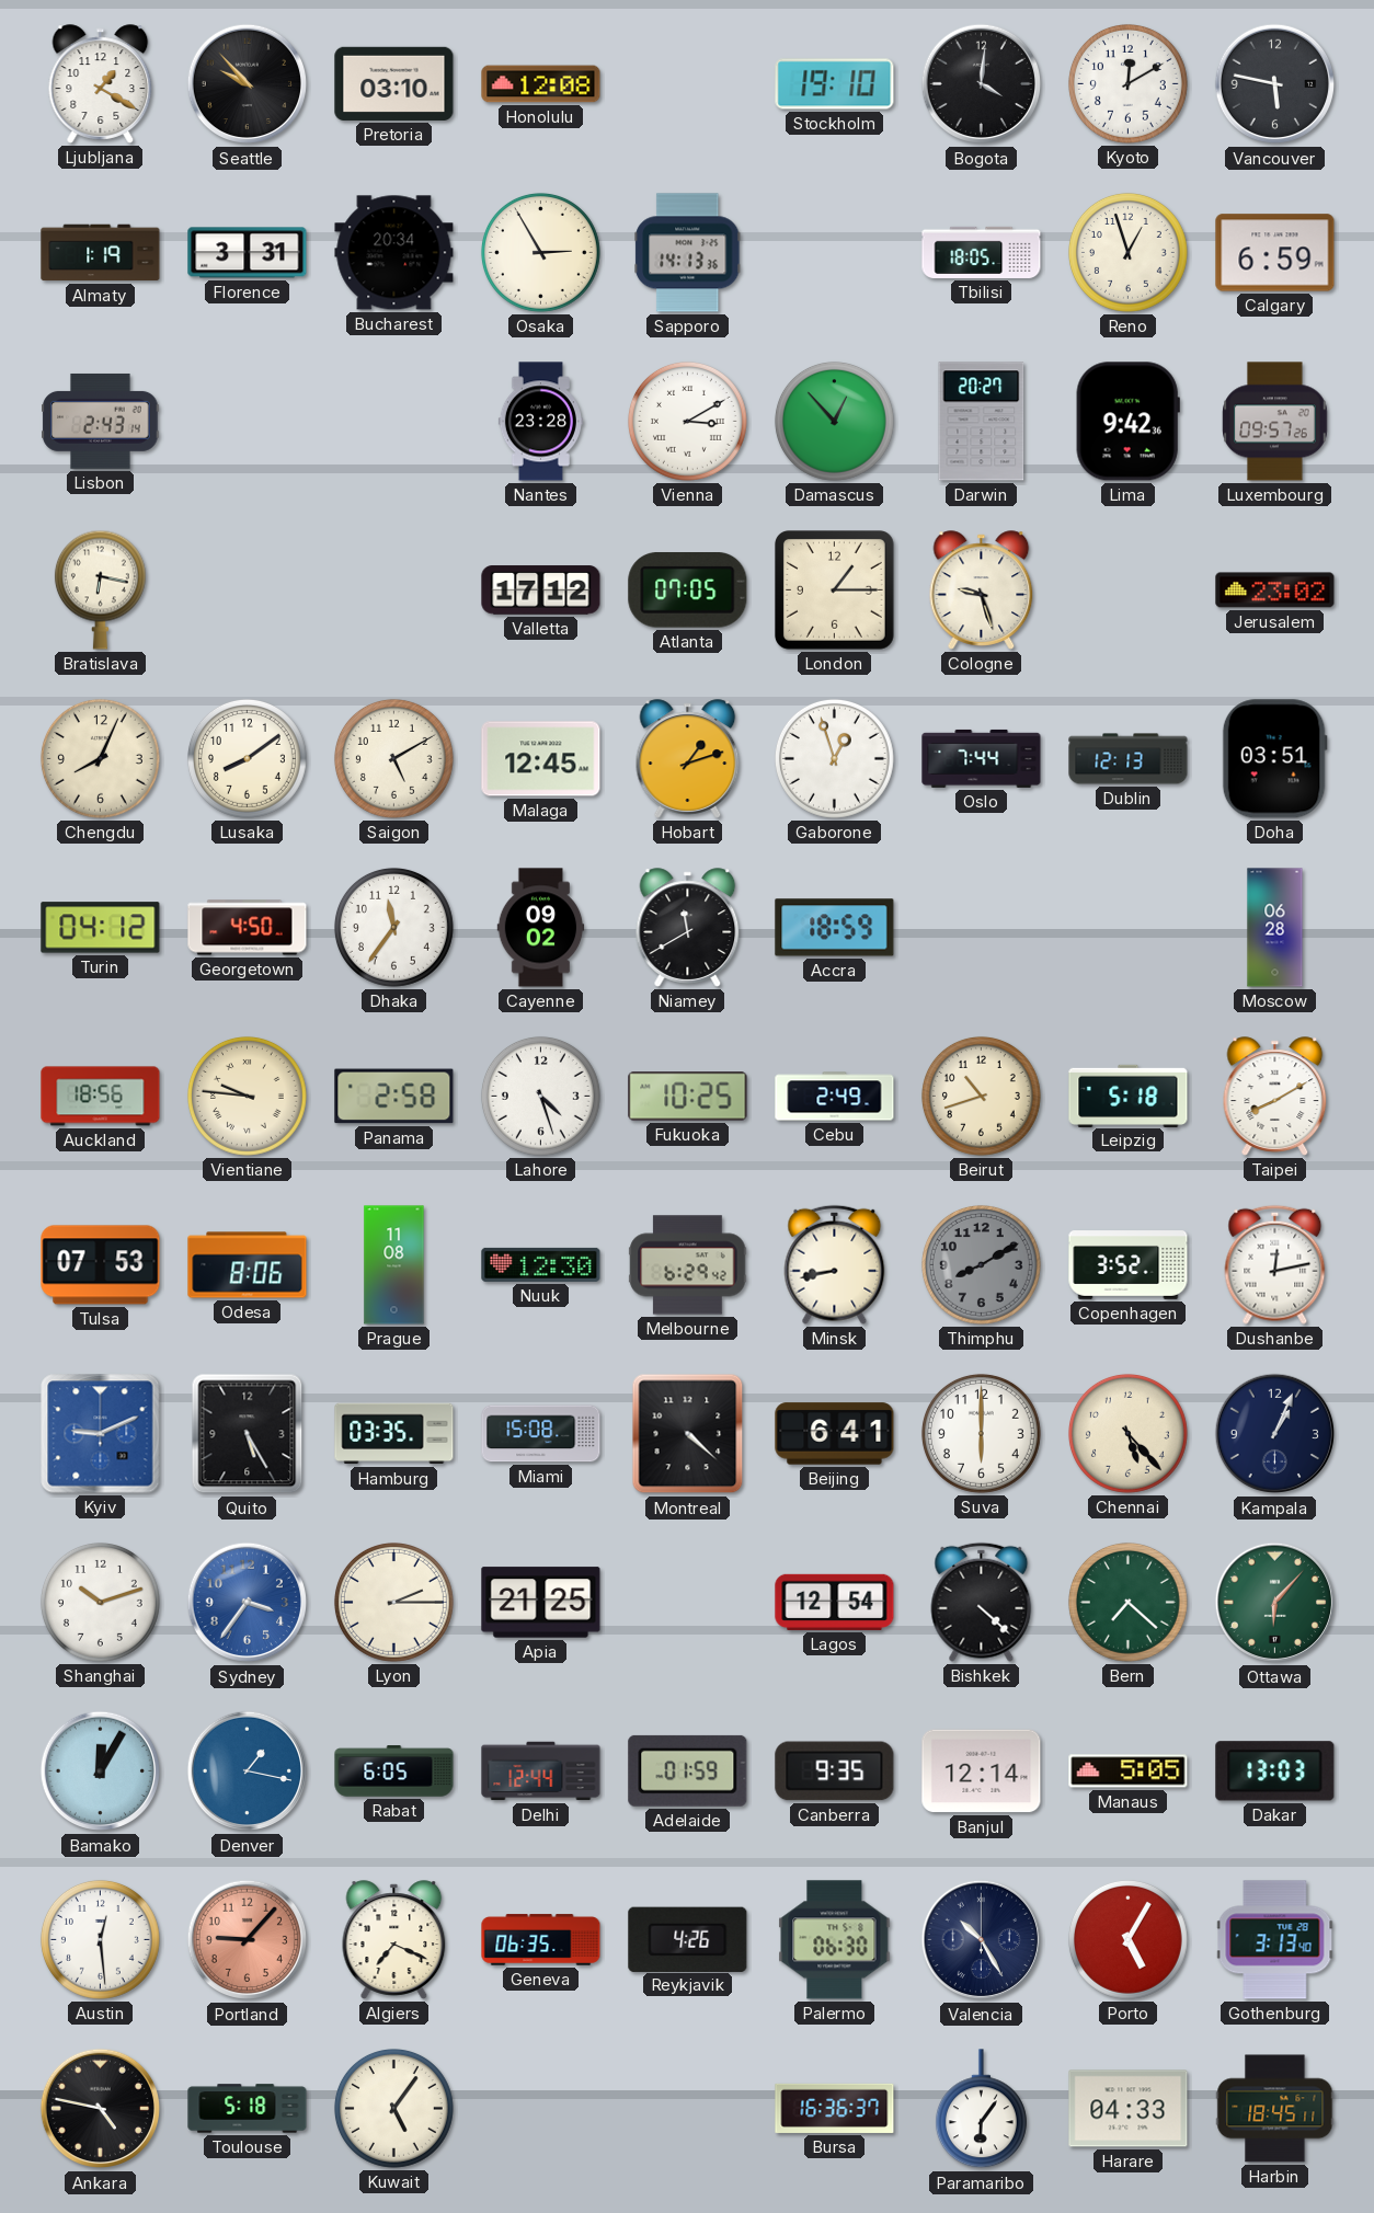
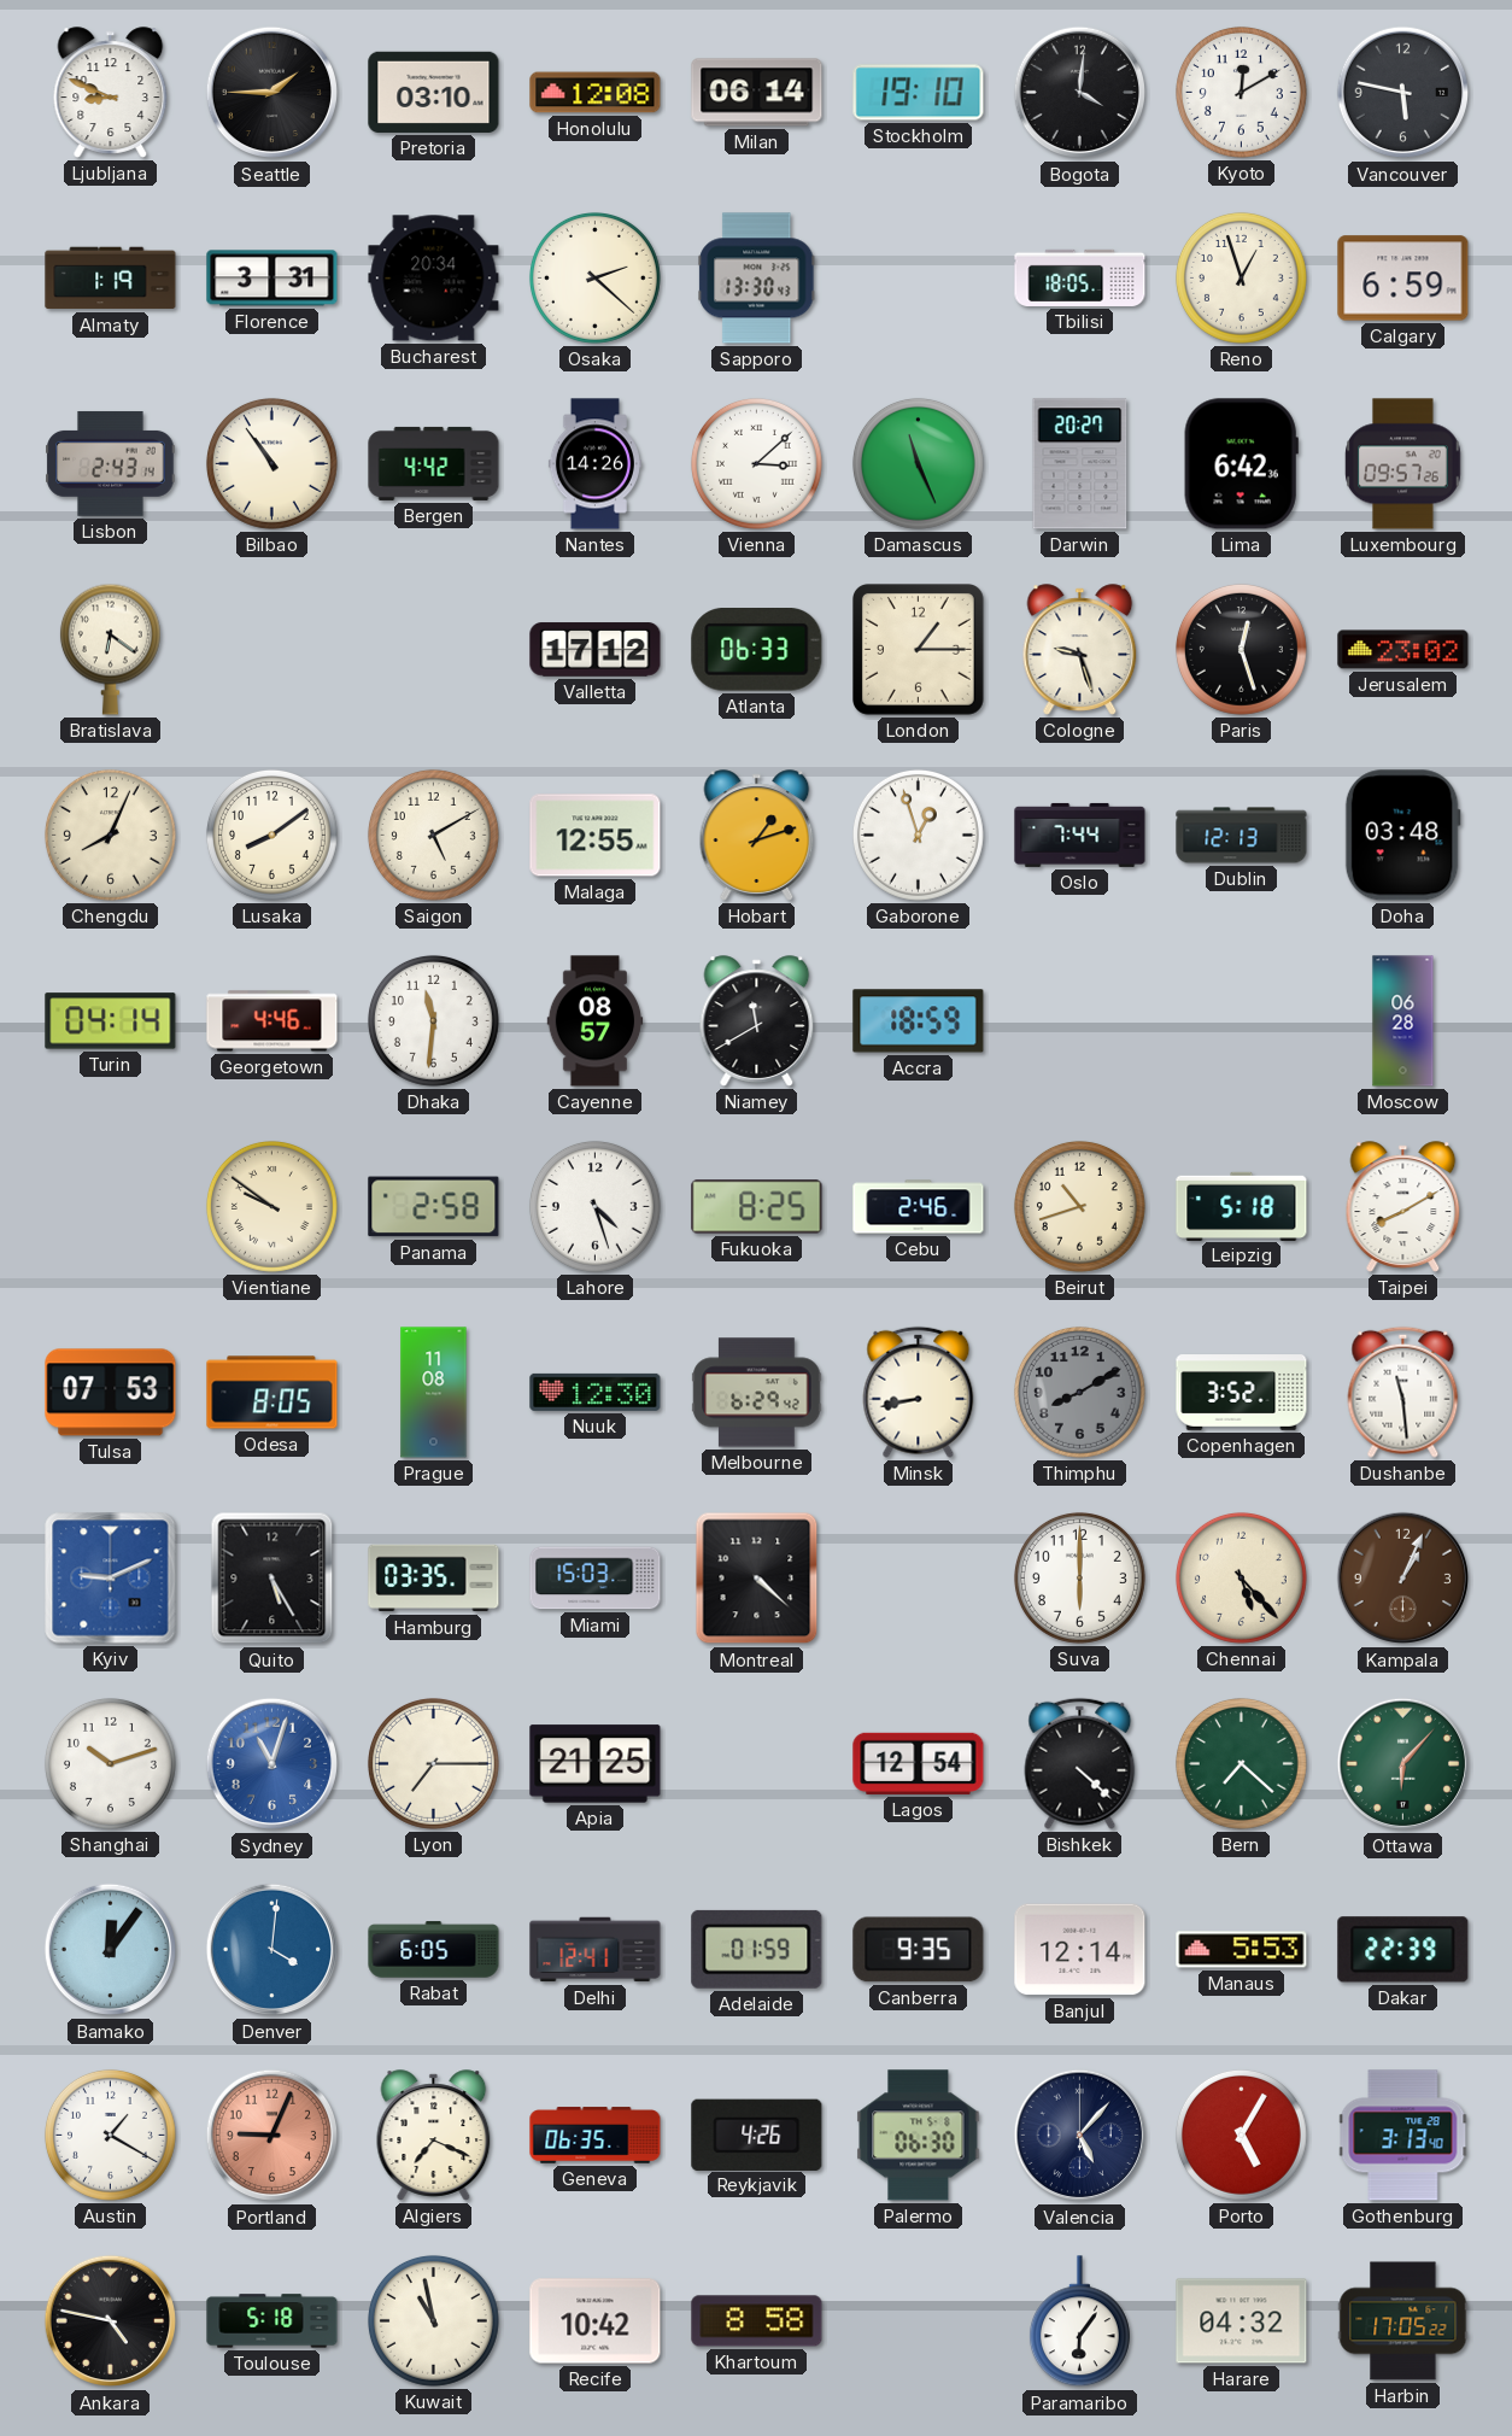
Ljubljana: 1:20 -> 8:49
Seattle: 9:53 -> 1:45
Milan: none -> 06:14
Osaka: 2:55 -> 2:22
Sapporo: 14:13 -> 13:30
Bilbao: none -> 10:54
Bergen: none -> 4:42
Nantes: 23:28 -> 14:26
Vienna: 3:10 -> 3:08
Damascus: 12:53 -> 11:26
Lima: 9:42 -> 6:42
Bratislava: 6:17 -> 6:21
Atlanta: 07:05 -> 06:33
Paris: none -> 12:27
Malaga: 12:45 -> 12:55
Doha: 03:51 -> 03:48
Turin: 04:12 -> 04:14
Georgetown: 4:50 -> 4:46
Dhaka: 11:36 -> 11:31
Cayenne: 09:02 -> 08:57
Auckland: 18:56 -> none
Vientiane: 9:46 -> 9:51
Fukuoka: 10:25 -> 8:25
Cebu: 2:49 -> 2:46
Odesa: 8:06 -> 8:05
Dushanbe: 12:13 -> 11:29
Miami: 15:08 -> 15:03
Beijing: 6:41 -> none
Kampala dial: navy -> brown
Sydney: 3:36 -> 11:03
Lyon: 2:15 -> 7:15
Bamako: 12:05 -> 12:06
Denver: 1:17 -> 4:01
Delhi: 12:44 -> 12:41
Manaus: 5:05 -> 5:53
Dakar: 13:03 -> 22:39
Austin: 12:29 -> 1:20
Portland: 9:07 -> 9:04
Valencia: 10:25 -> 5:07
Kuwait: 5:06 -> 10:58
Recife: none -> 10:42
Khartoum: none -> 8:58
Bursa: 16:36 -> none
Harare: 04:33 -> 04:32
Harbin: 18:45 -> 17:05
